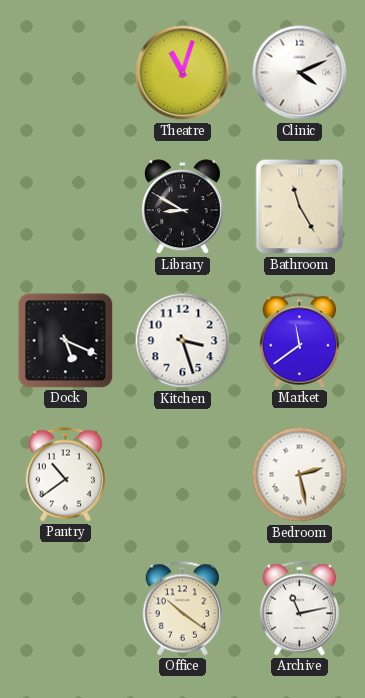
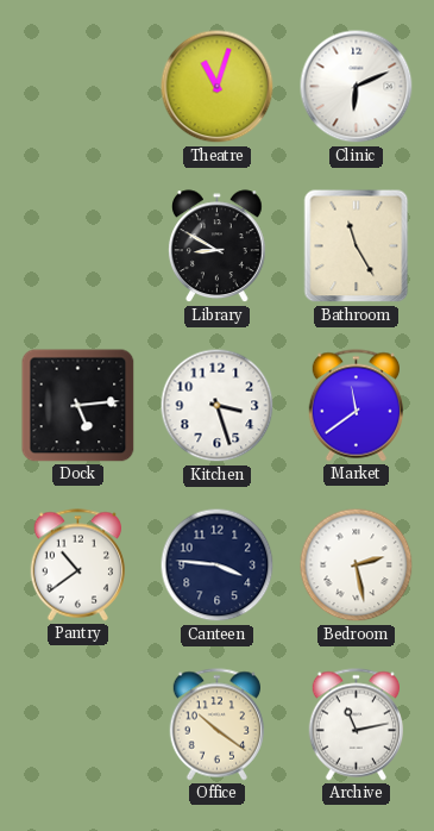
Clinic: 4:11 -> 6:11
Dock: 5:19 -> 5:14
Canteen: none -> 3:46
